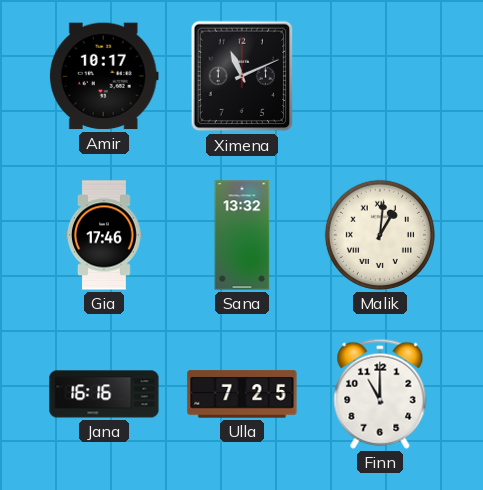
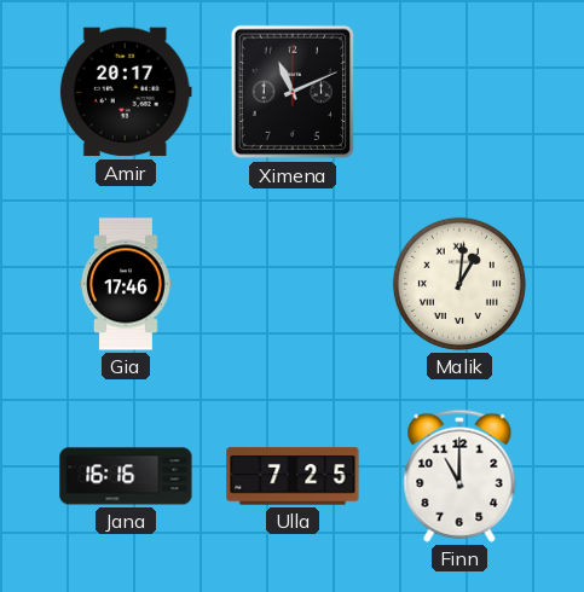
Amir: 10:17 -> 20:17
Sana: 13:32 -> none
